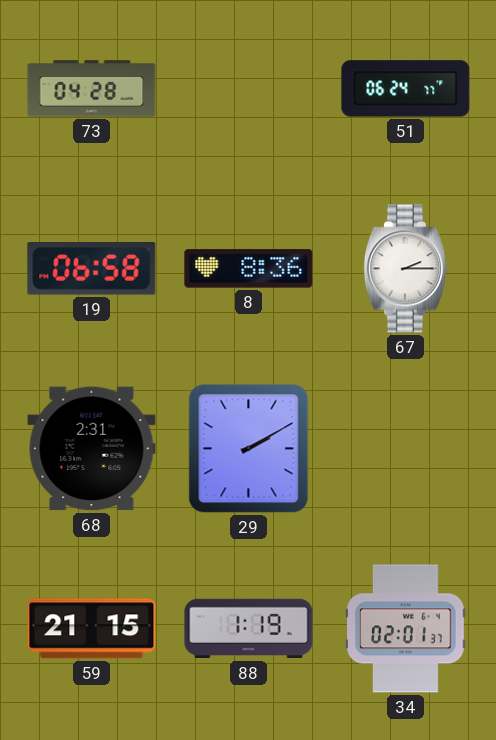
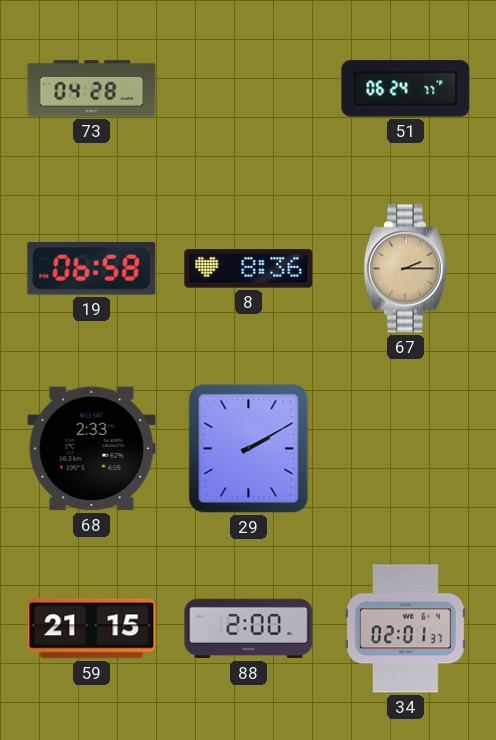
67 dial: white -> champagne
68: 2:31 -> 2:33
88: 1:19 -> 2:00
